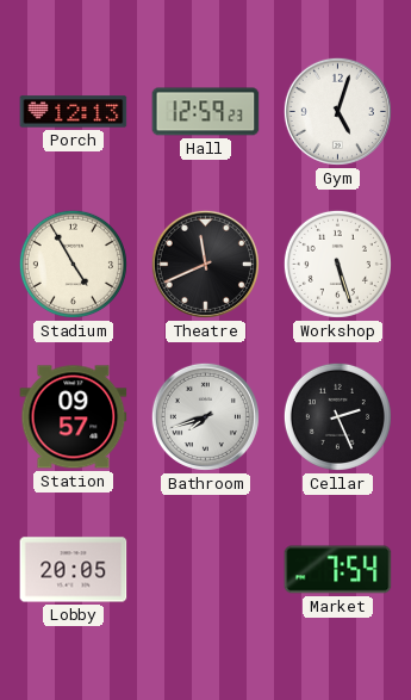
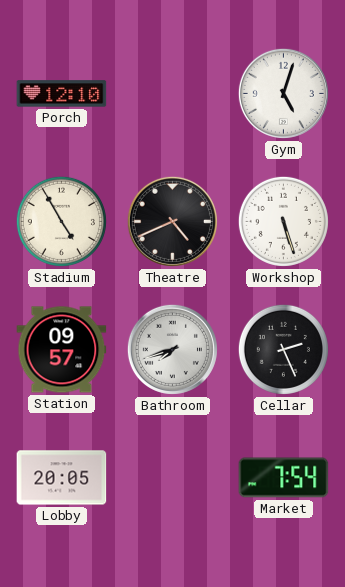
Porch: 12:13 -> 12:10
Hall: 12:59 -> none
Theatre: 11:41 -> 4:41
